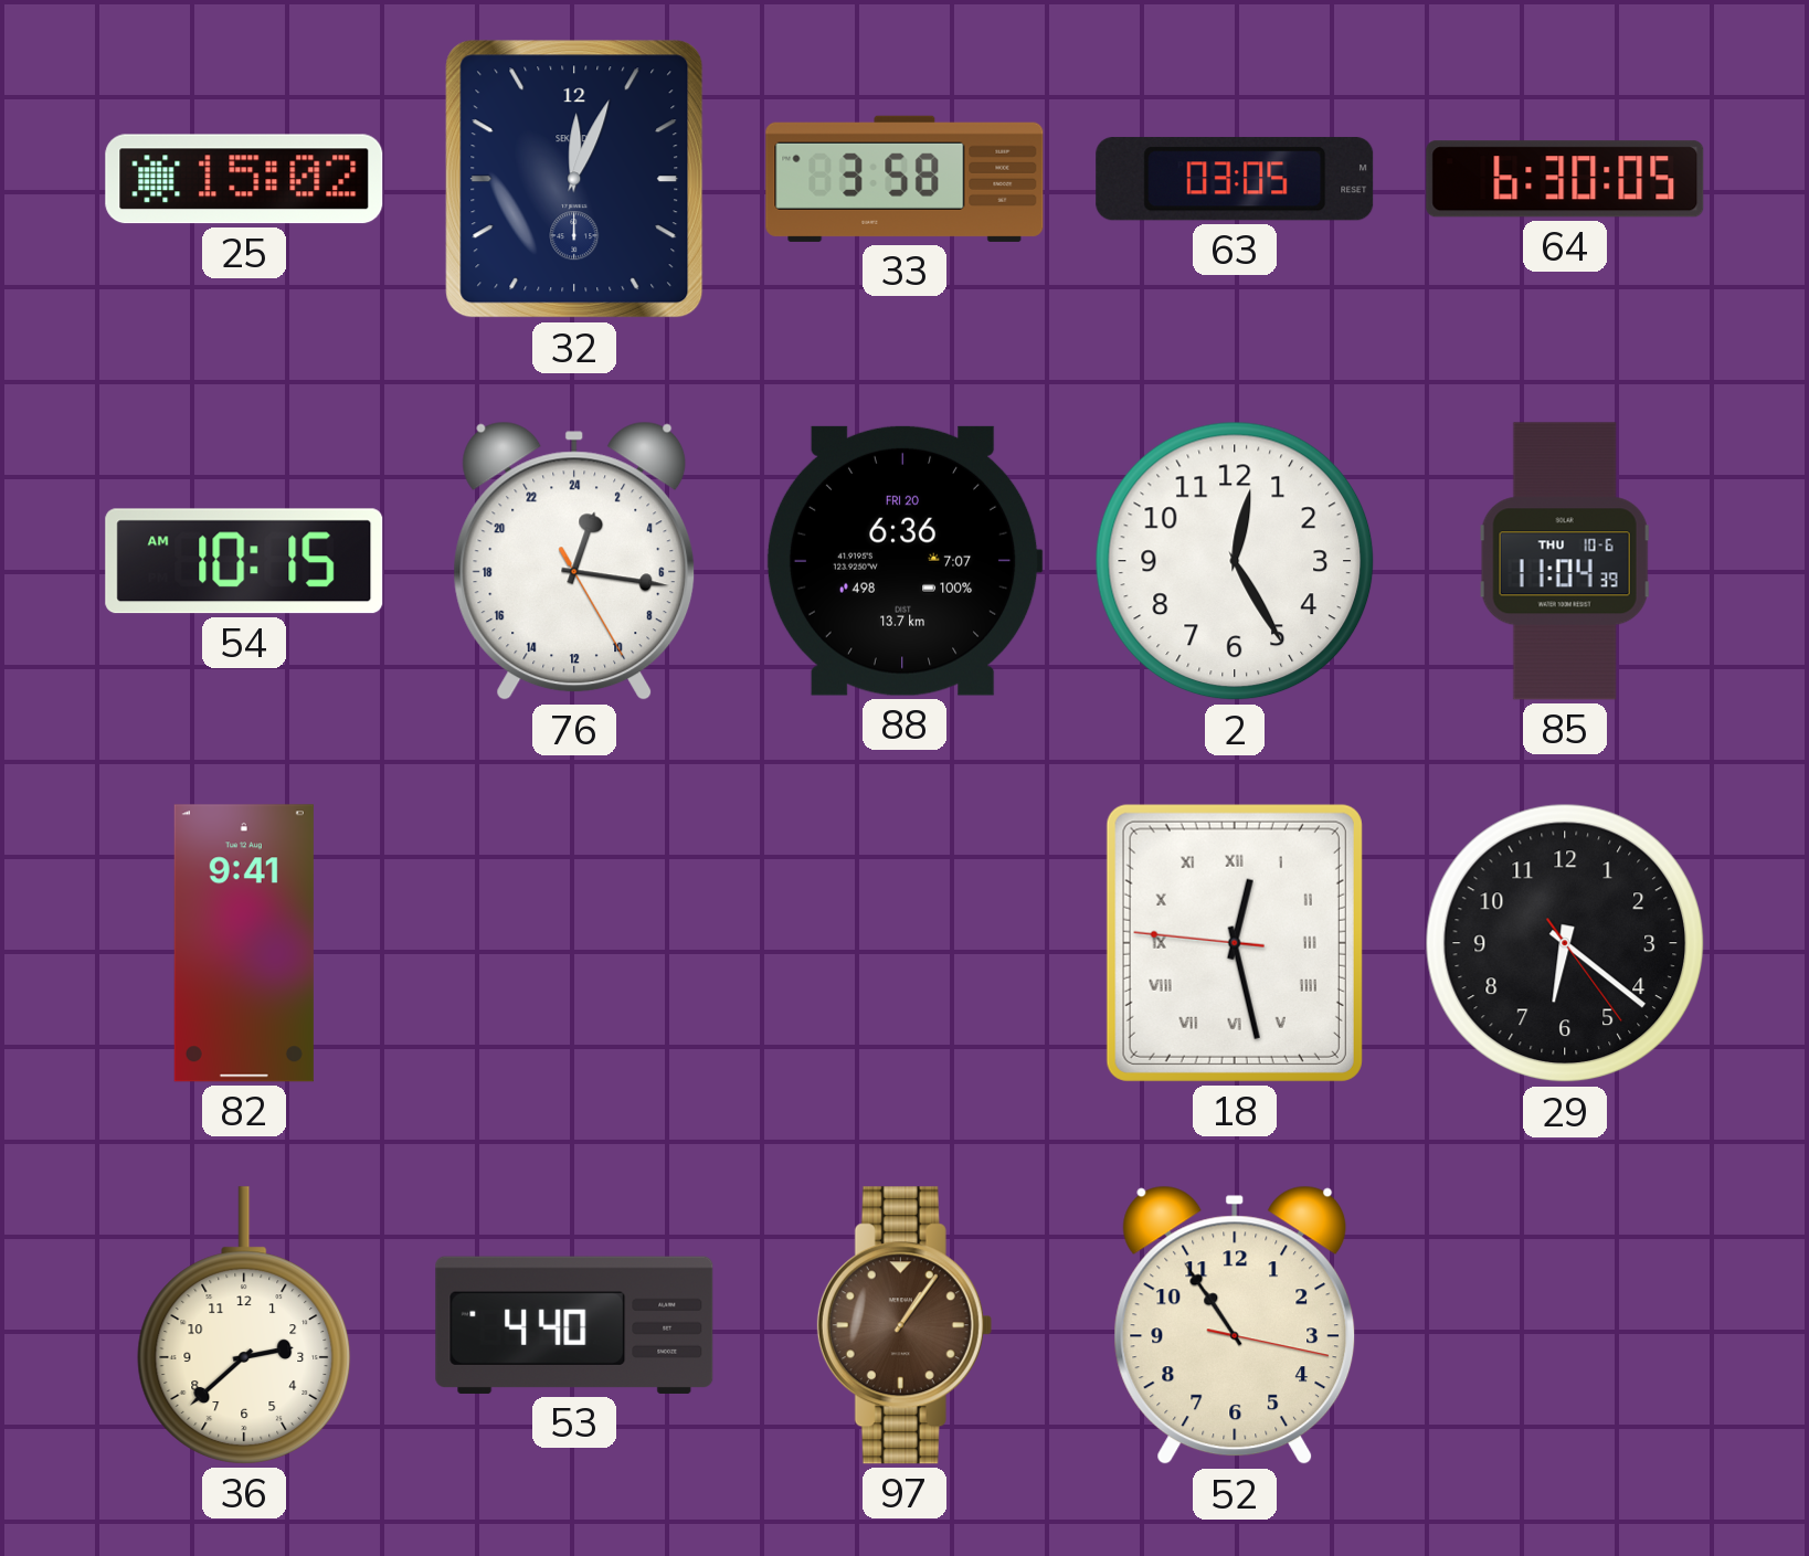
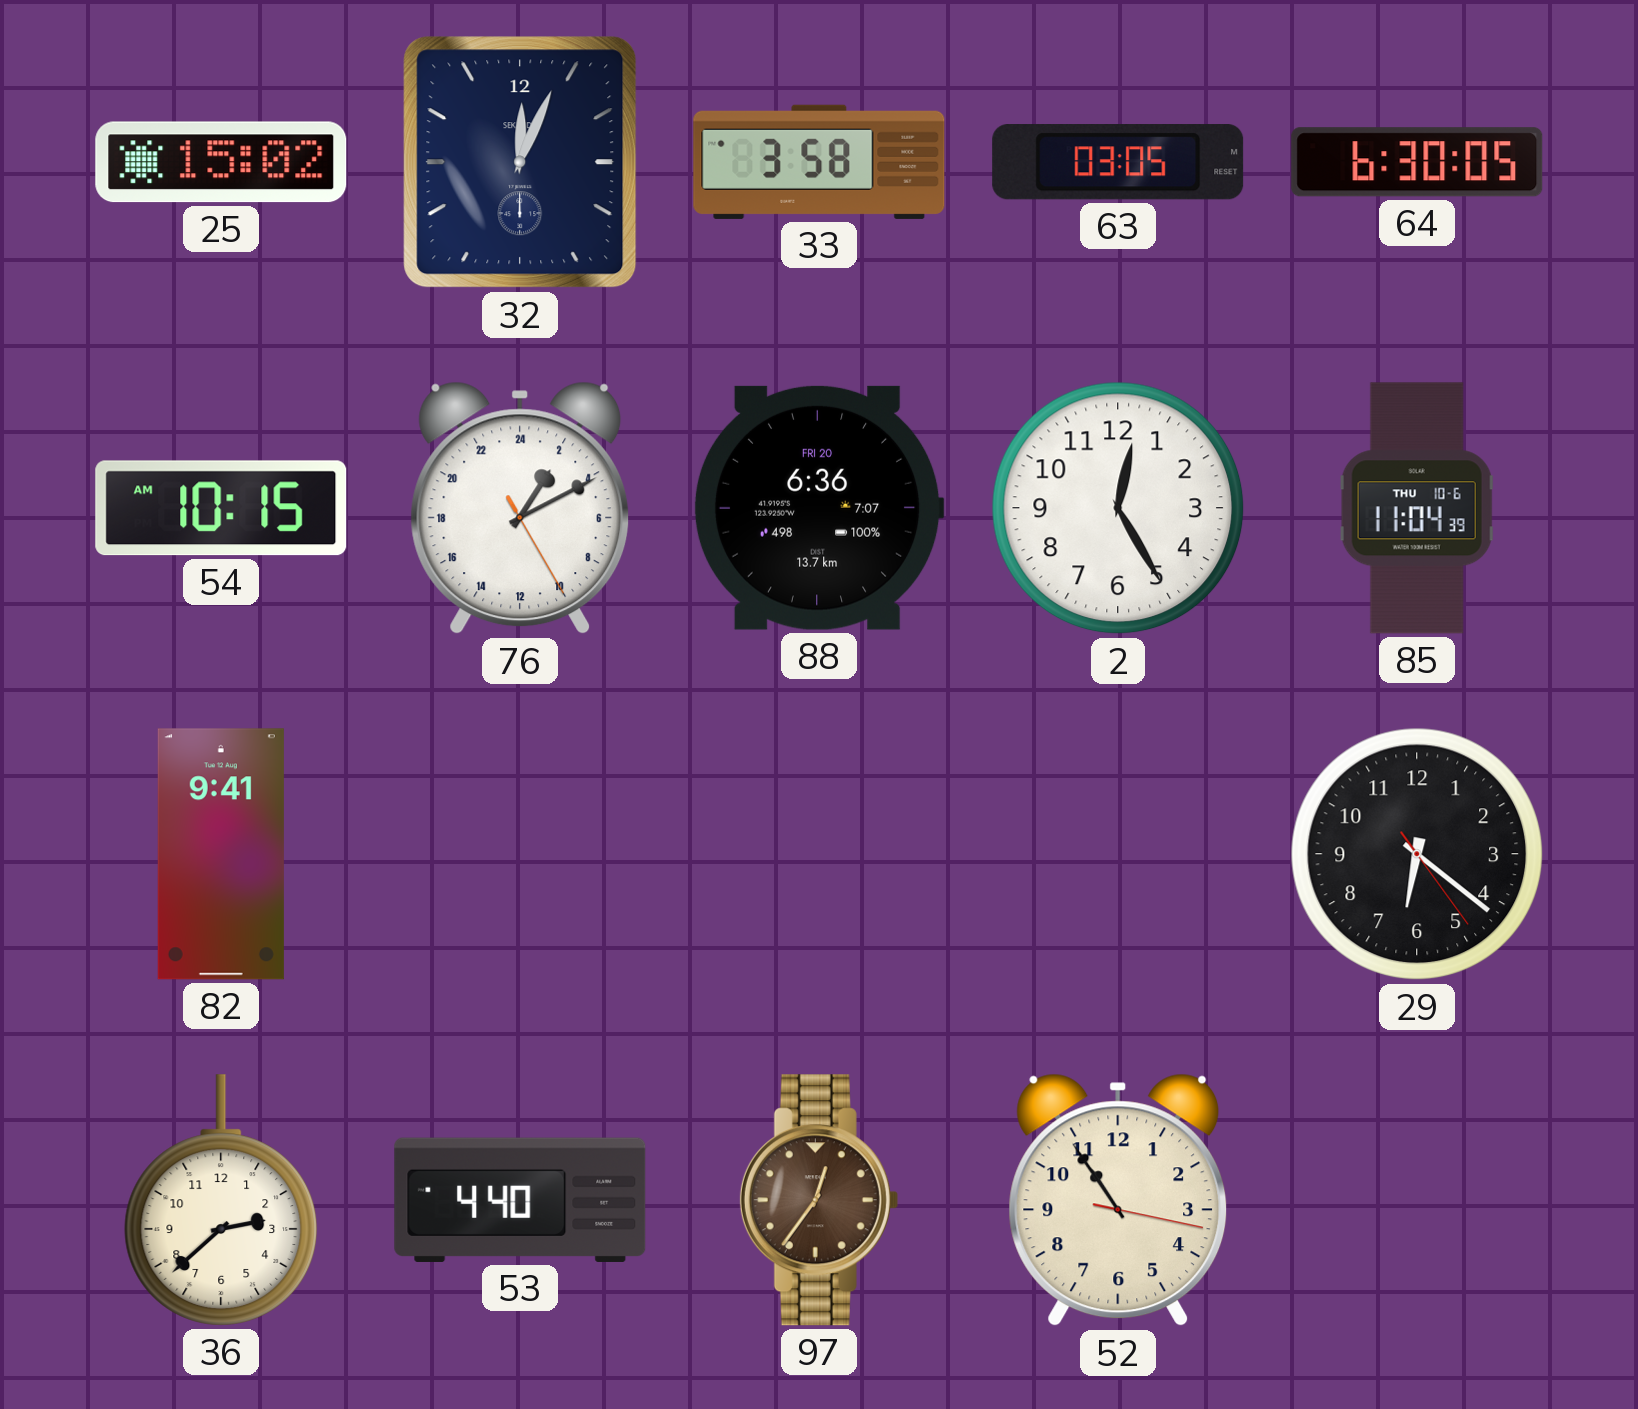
76: 1:16 -> 2:10
18: 12:27 -> none
97: 1:06 -> 12:36
